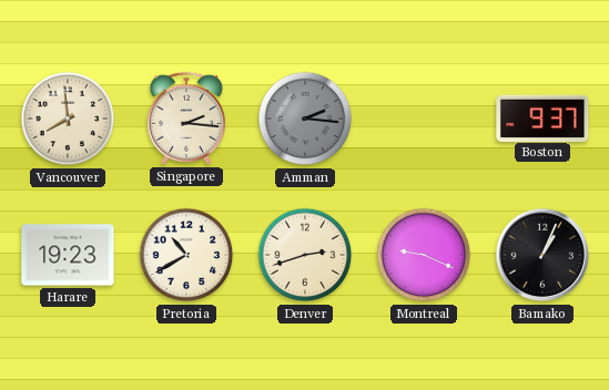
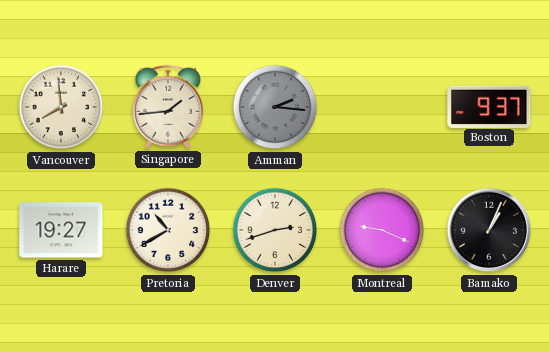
Singapore: 2:16 -> 1:44
Harare: 19:23 -> 19:27
